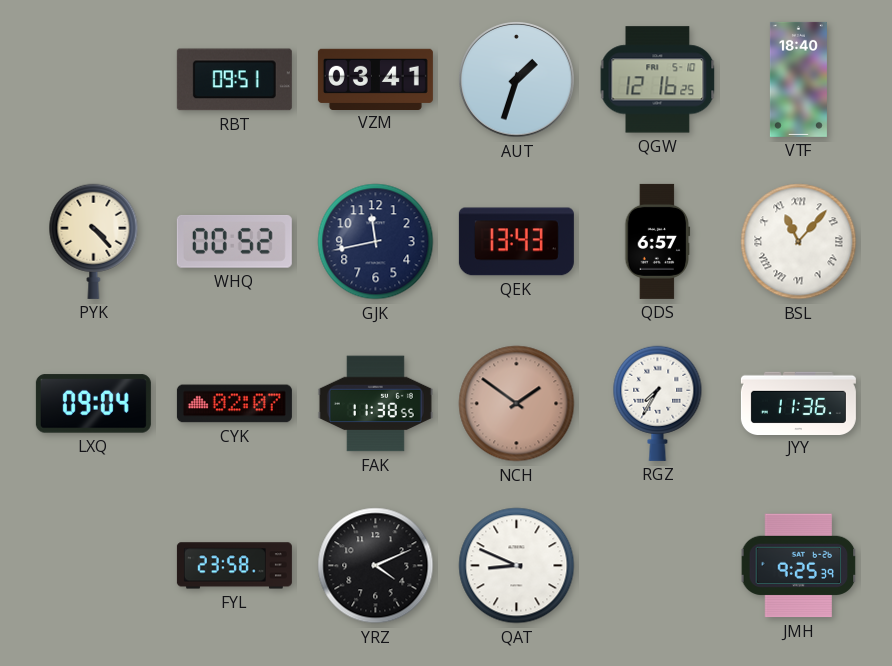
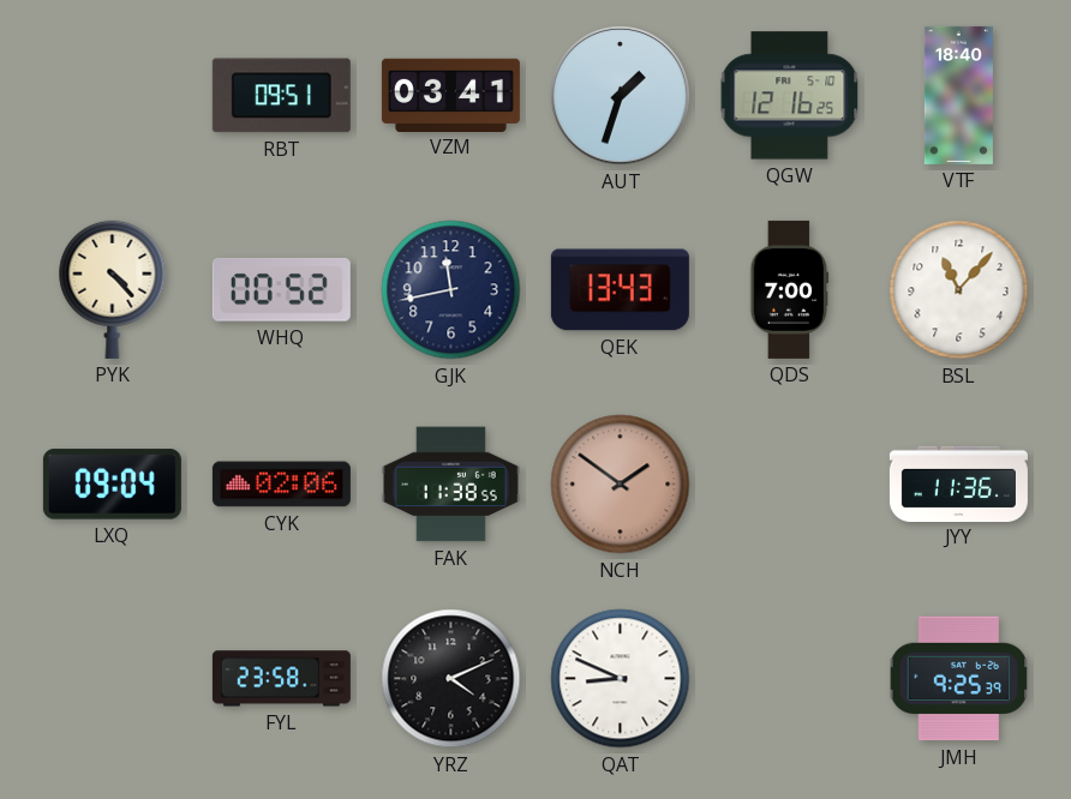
QDS: 6:57 -> 7:00
BSL numerals: Roman -> Arabic
CYK: 02:07 -> 02:06
RGZ: 7:35 -> none
